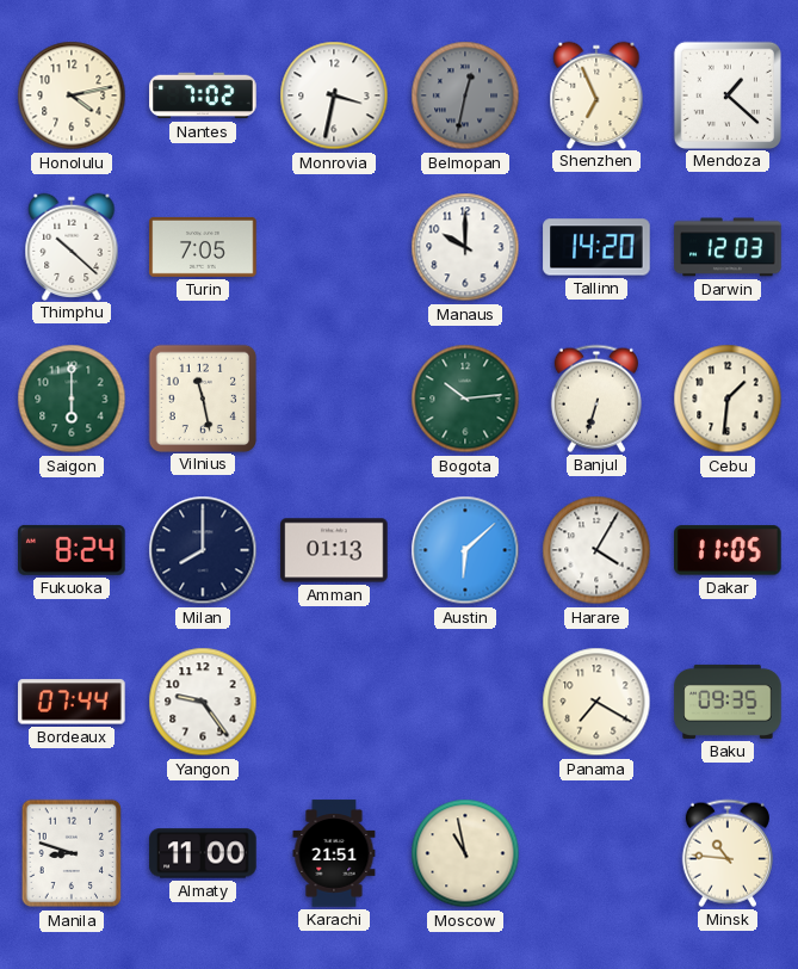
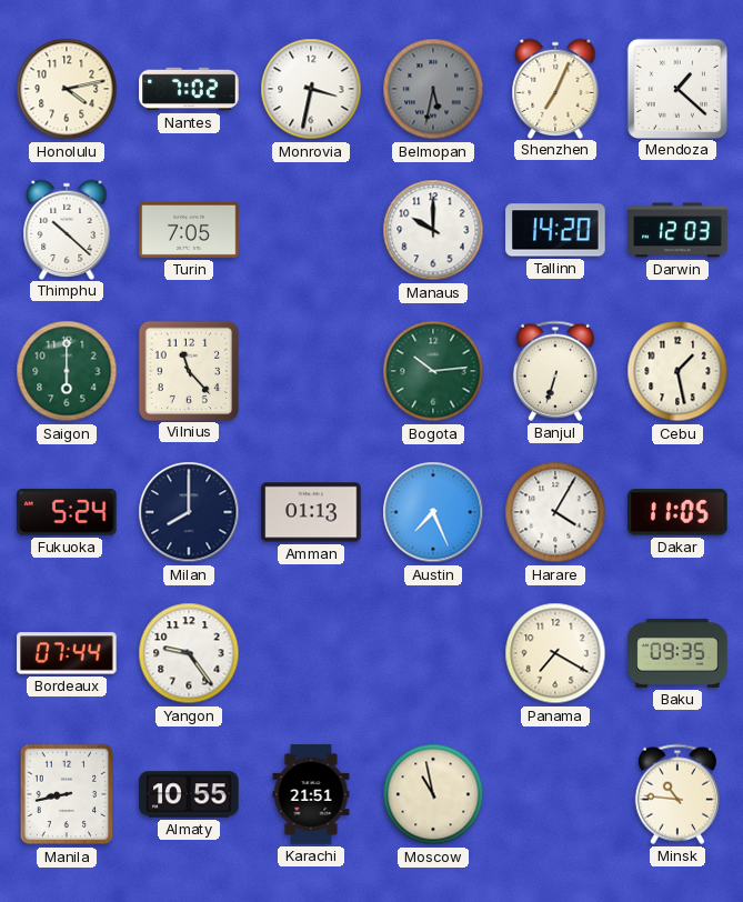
Belmopan: 12:32 -> 5:32
Shenzhen: 6:56 -> 7:04
Vilnius: 11:28 -> 11:23
Cebu: 1:31 -> 1:28
Fukuoka: 8:24 -> 5:24
Austin: 6:08 -> 7:26
Manila: 8:48 -> 8:43
Almaty: 11:00 -> 10:55
